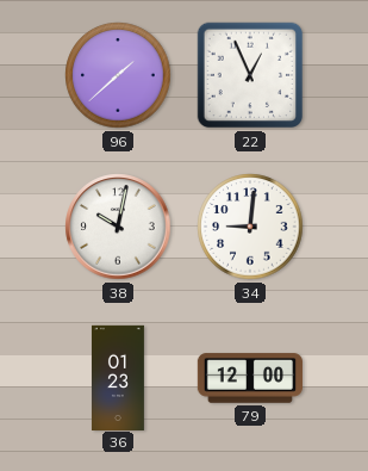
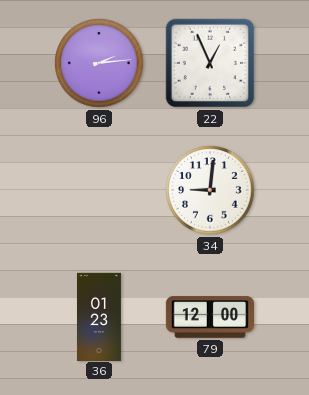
96: 1:38 -> 2:14
38: 10:02 -> none
